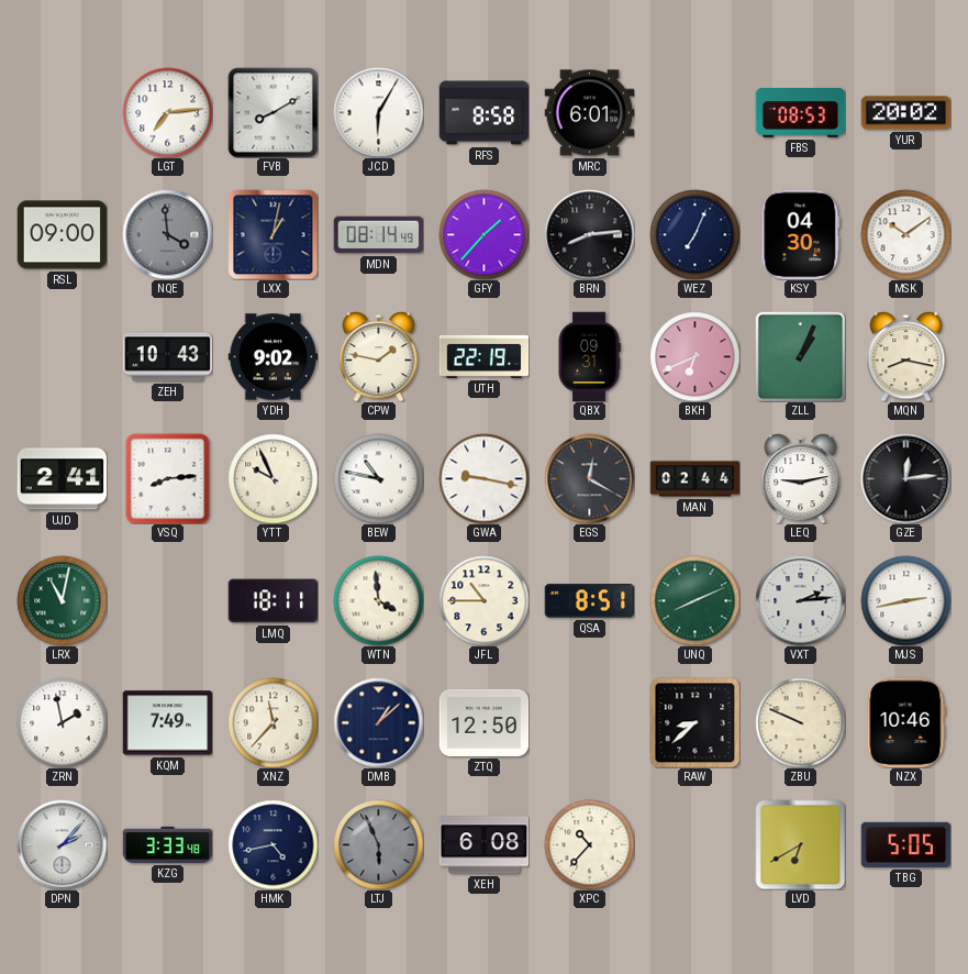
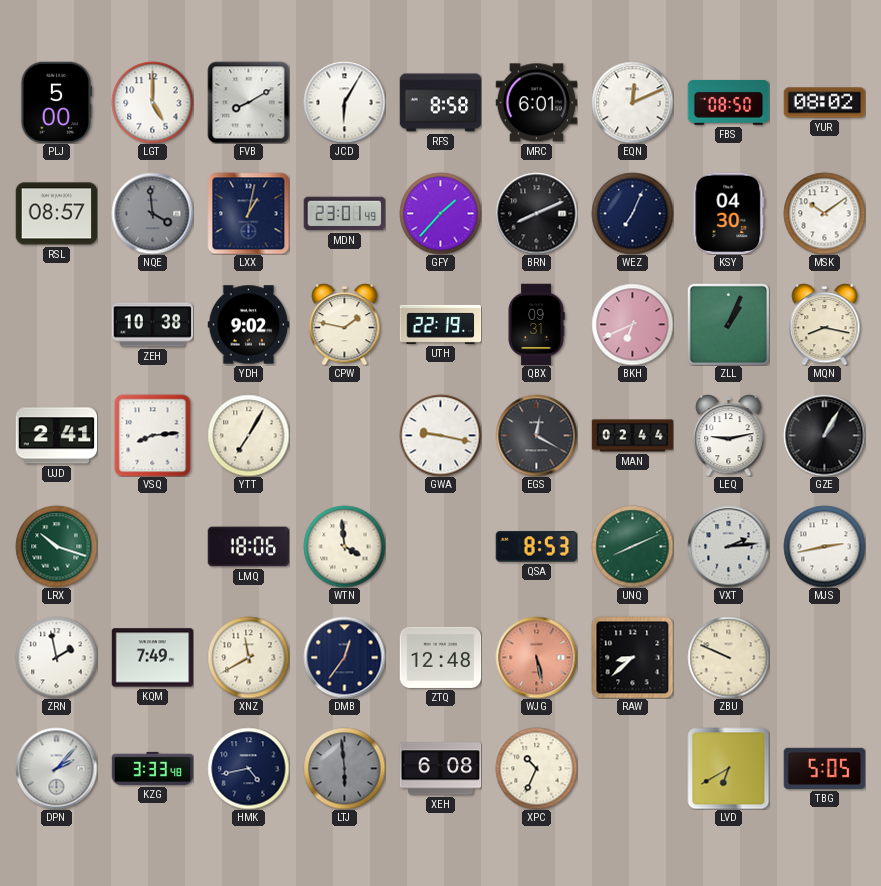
PLJ: none -> 5:00
LGT: 7:14 -> 5:00
EQN: none -> 12:11
FBS: 08:53 -> 08:50
YUR: 20:02 -> 08:02
RSL: 09:00 -> 08:57
MDN: 08:14 -> 23:01
BRN: 8:14 -> 8:11
ZEH: 10:43 -> 10:38
YTT: 9:56 -> 7:05
BEW: 10:47 -> none
GZE: 12:14 -> 1:05
LRX: 11:02 -> 10:18
LMQ: 18:11 -> 18:06
JFL: 10:45 -> none
QSA: 8:51 -> 8:53
XNZ: 11:37 -> 11:40
DMB: 1:08 -> 12:36
ZTQ: 12:50 -> 12:48
WJG: none -> 5:28
NZX: 10:46 -> none
LTJ: 5:56 -> 5:59
XPC: 10:37 -> 10:34
